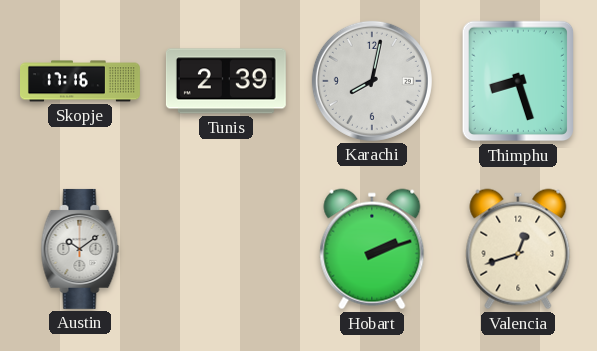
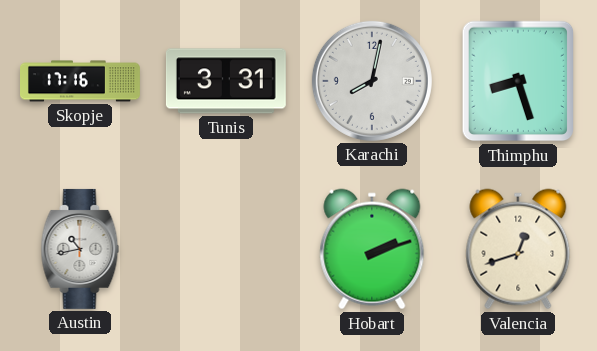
Tunis: 2:39 -> 3:31
Austin: 10:09 -> 10:43
